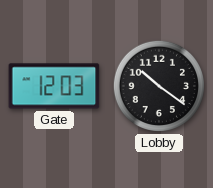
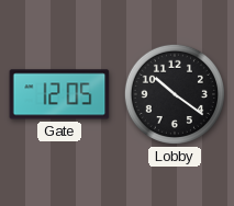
Gate: 12:03 -> 12:05
